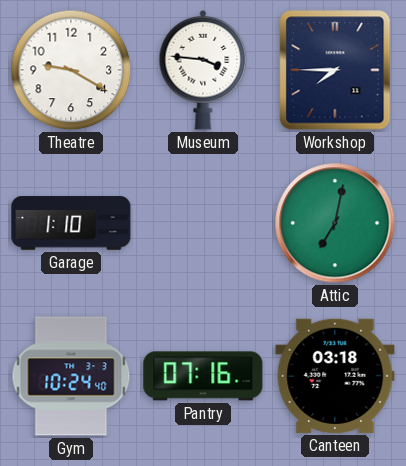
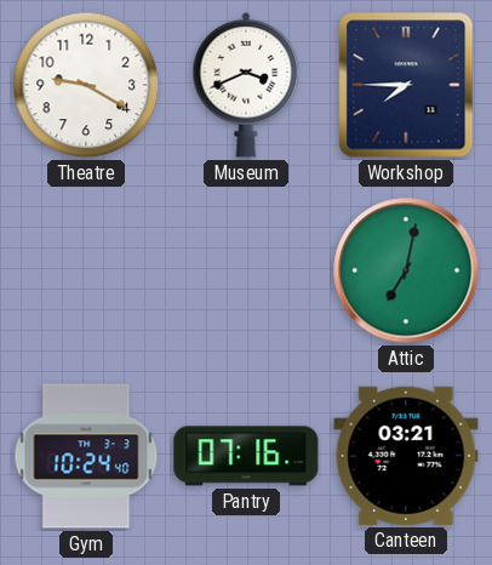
Museum: 3:46 -> 3:41
Garage: 1:10 -> none
Canteen: 03:18 -> 03:21
